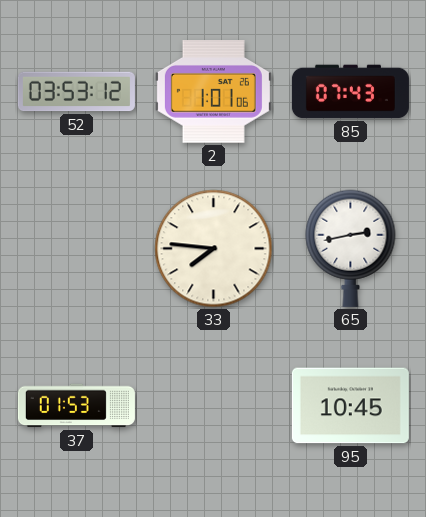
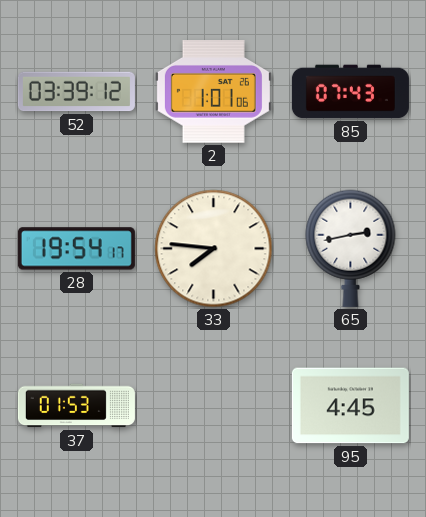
52: 03:53 -> 03:39
28: none -> 19:54
95: 10:45 -> 4:45
